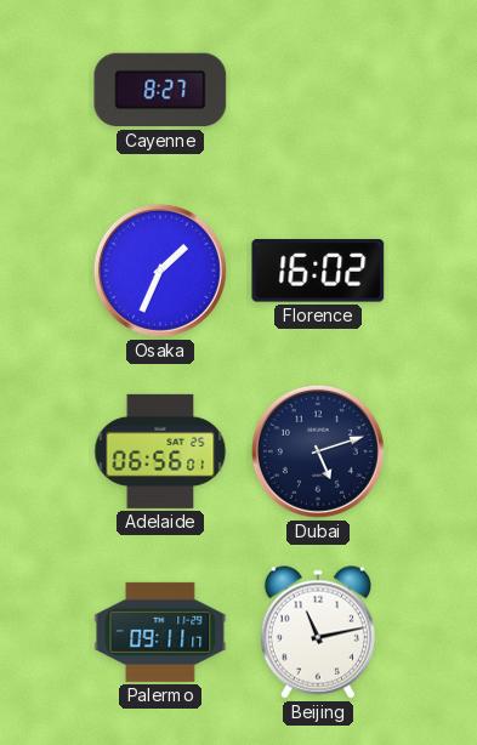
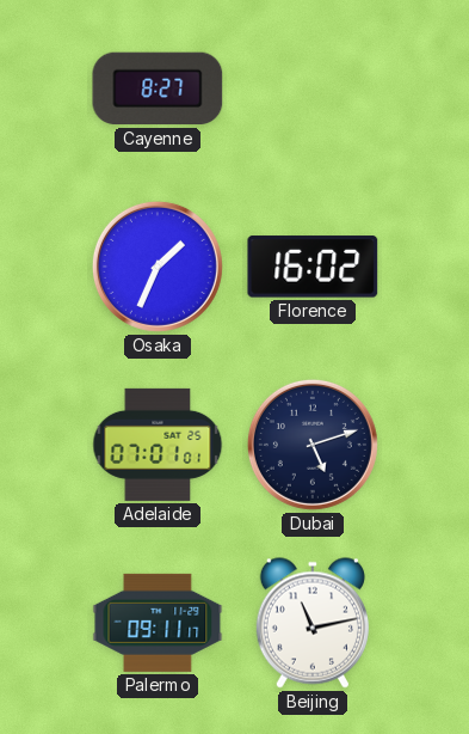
Adelaide: 06:56 -> 07:01
